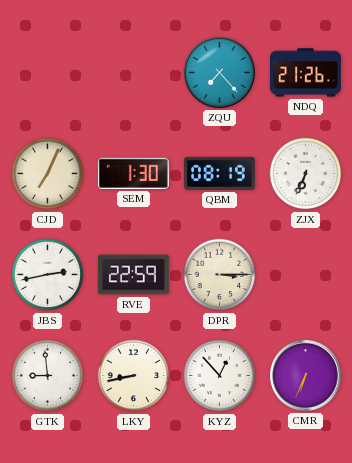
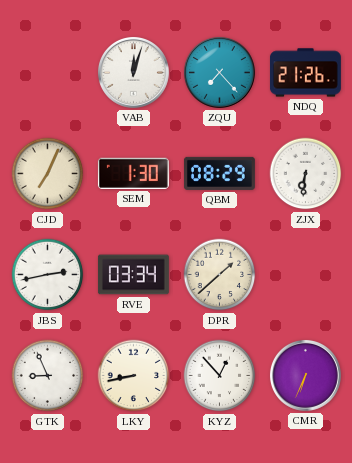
VAB: none -> 12:03
QBM: 08:19 -> 08:29
ZJX: 6:34 -> 6:31
RVE: 22:59 -> 03:34
DPR: 3:15 -> 1:38
GTK: 8:59 -> 8:56
